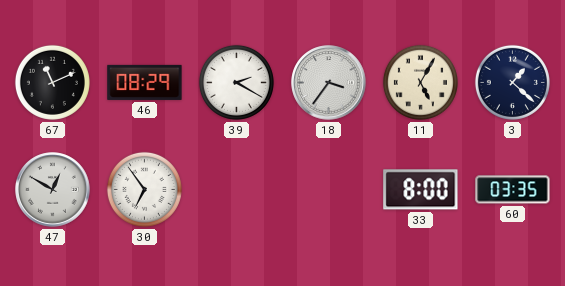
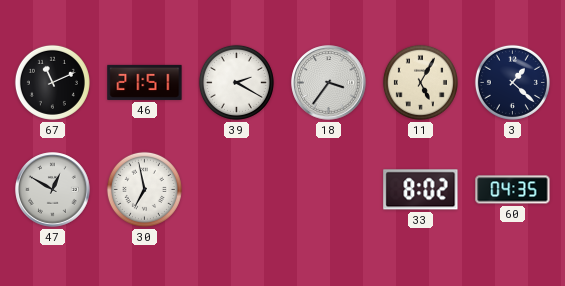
46: 08:29 -> 21:51
30: 6:54 -> 6:58
33: 8:00 -> 8:02
60: 03:35 -> 04:35
